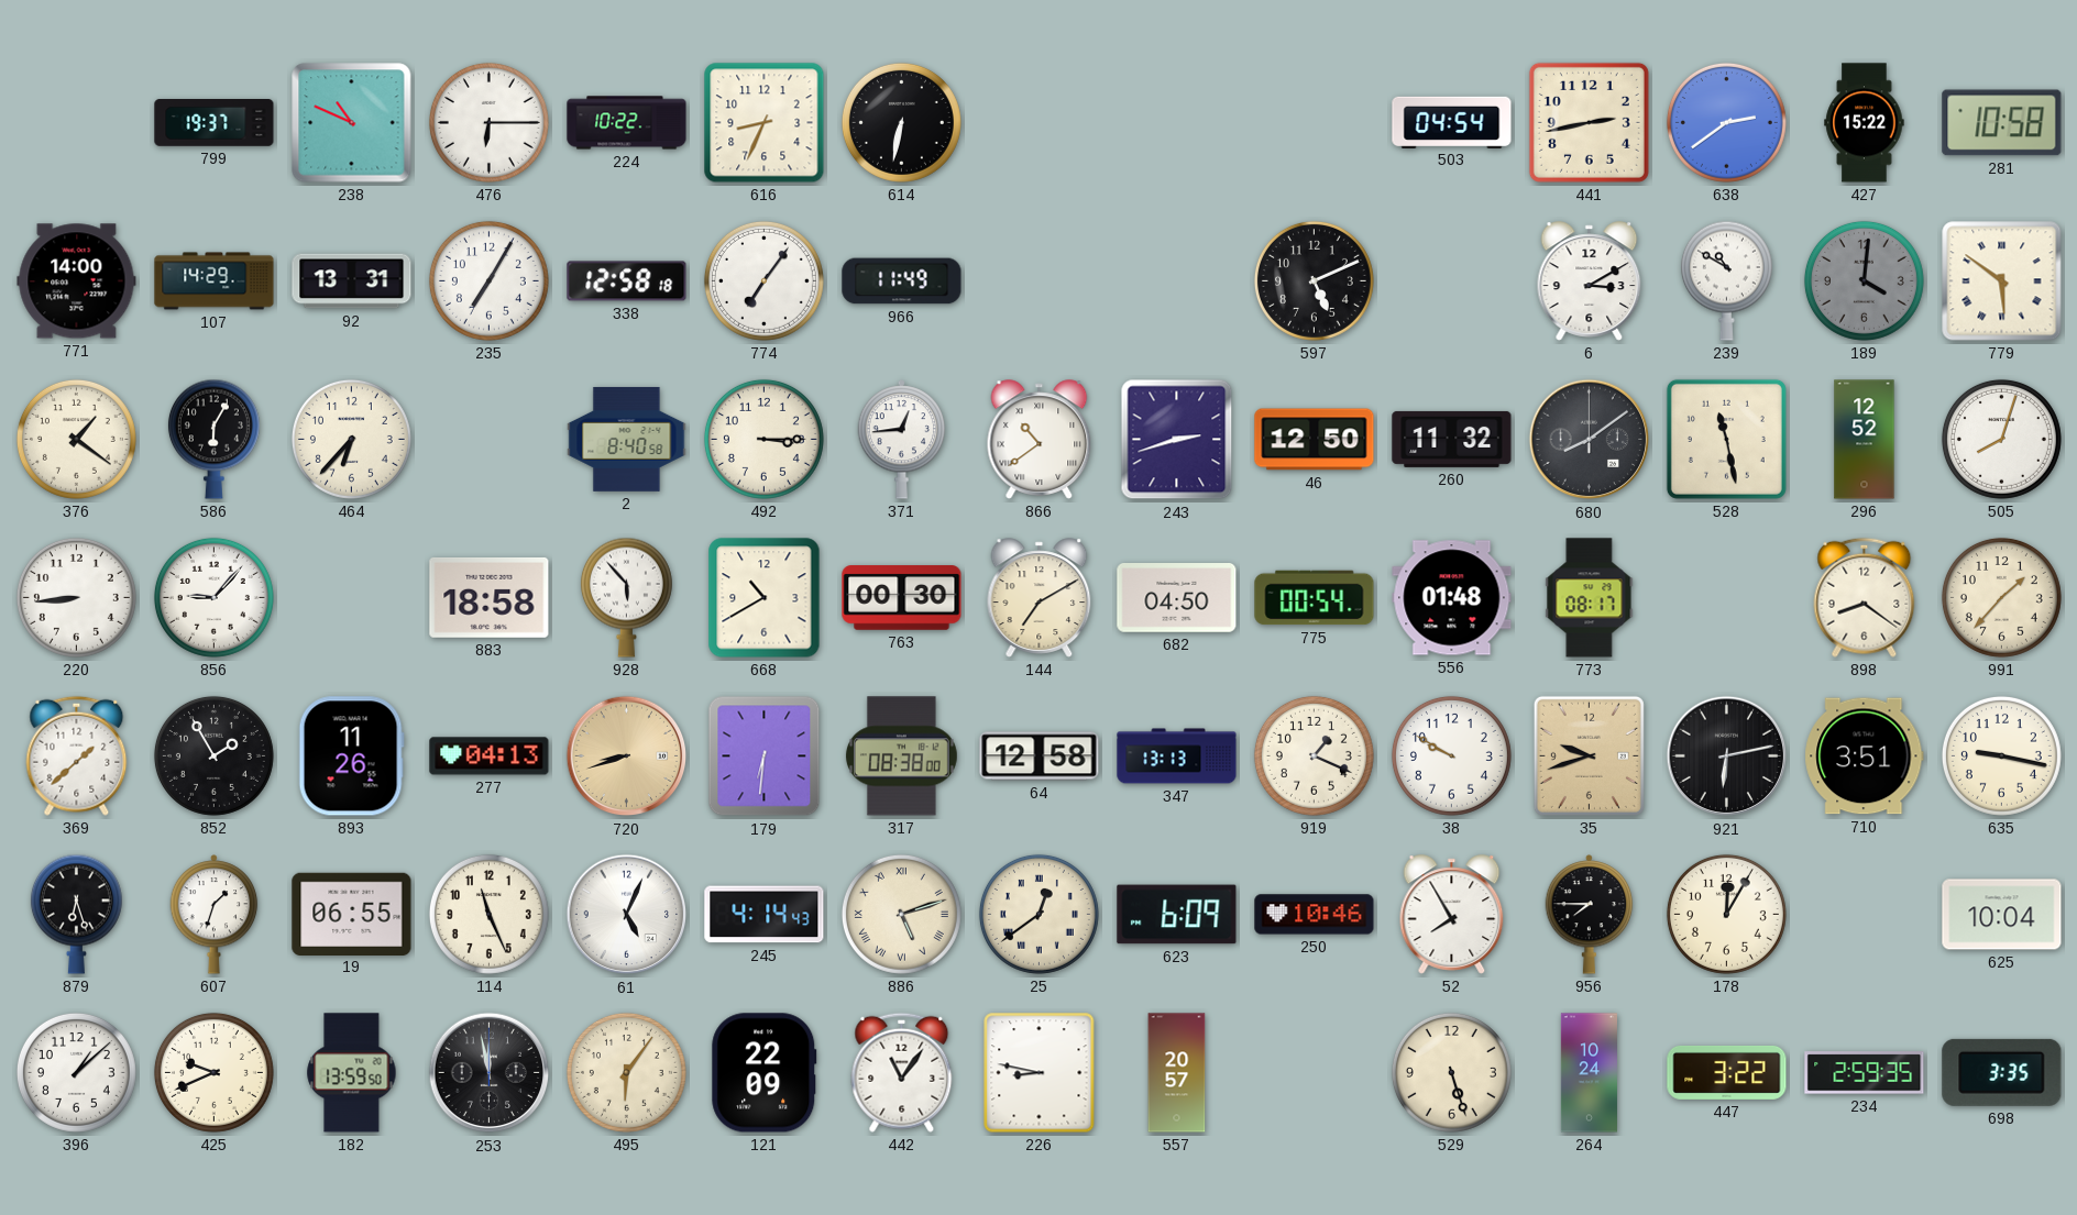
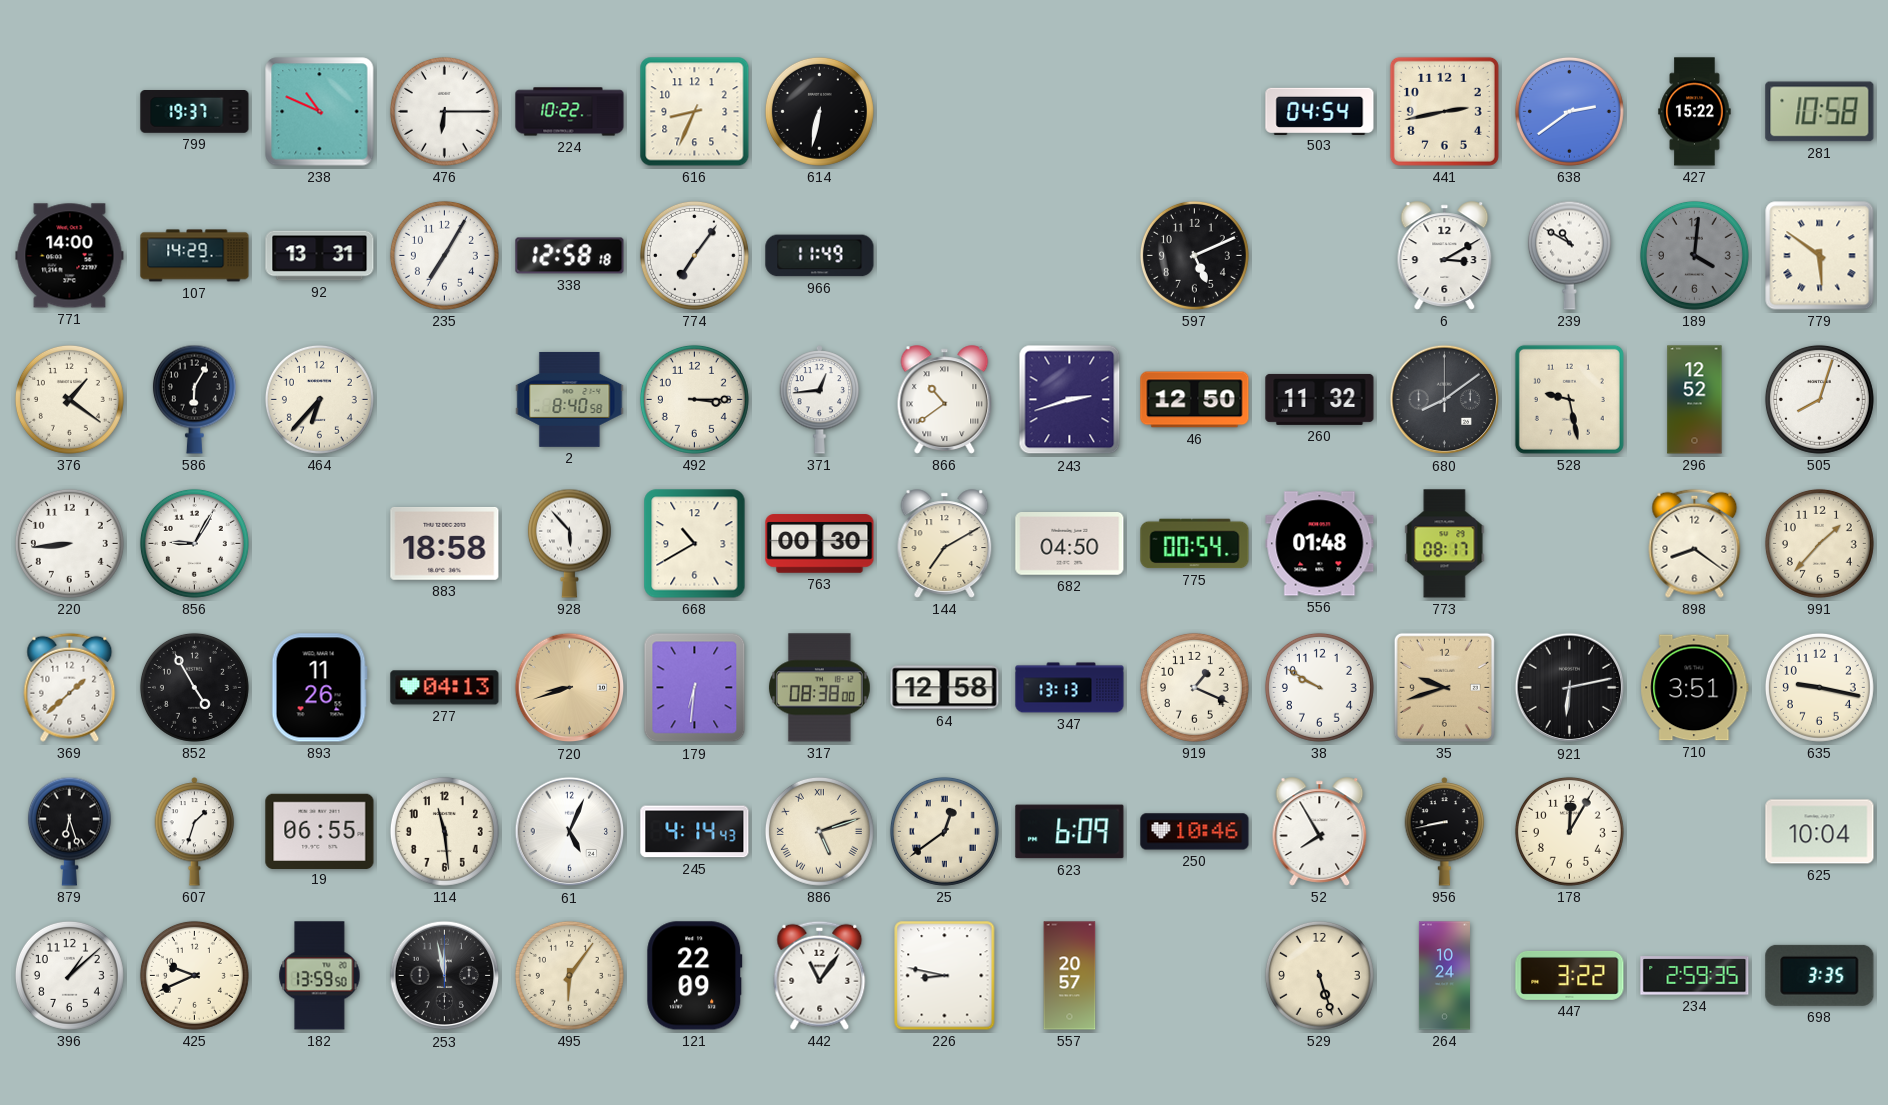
528: 11:28 -> 9:28
856: 9:07 -> 9:05
852: 1:55 -> 4:55
114: 11:26 -> 11:29
956: 7:45 -> 8:43
